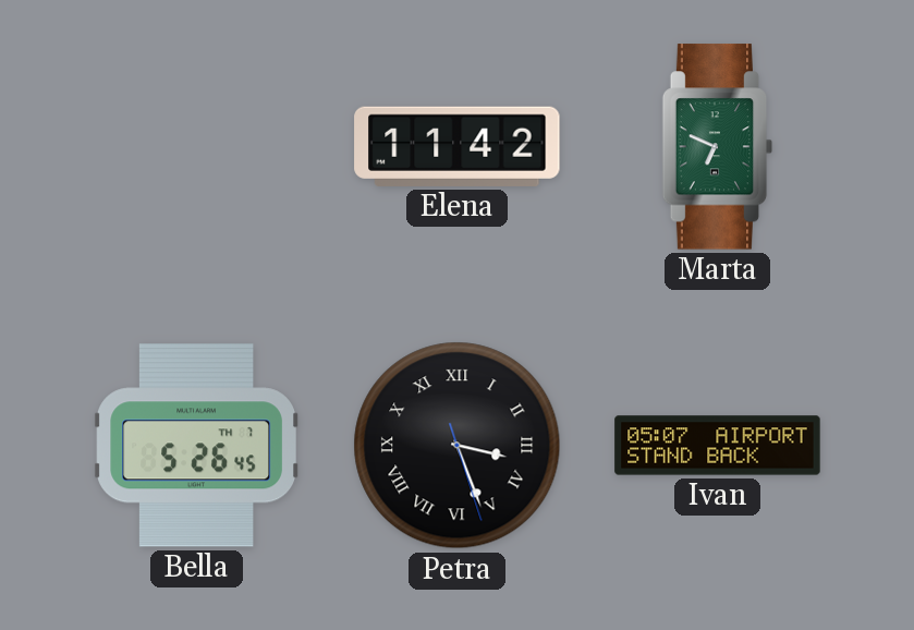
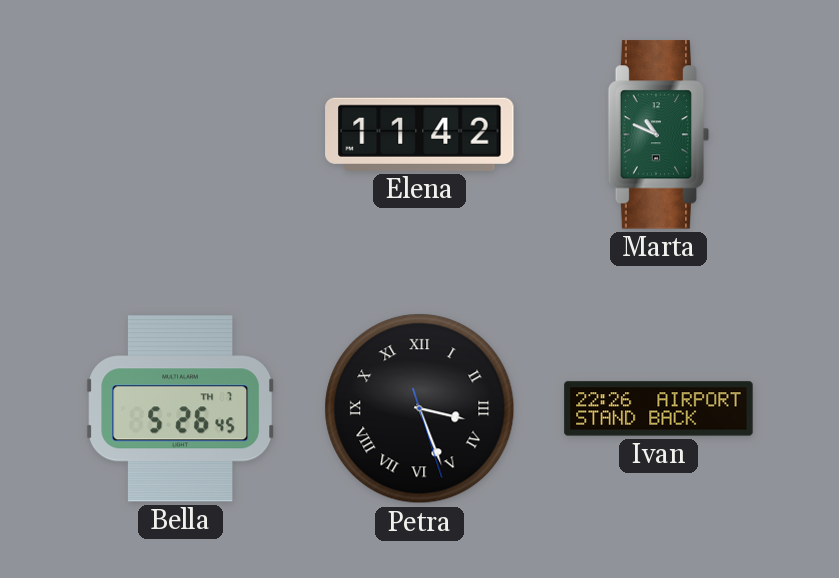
Marta: 6:49 -> 10:49
Ivan: 05:07 -> 22:26
